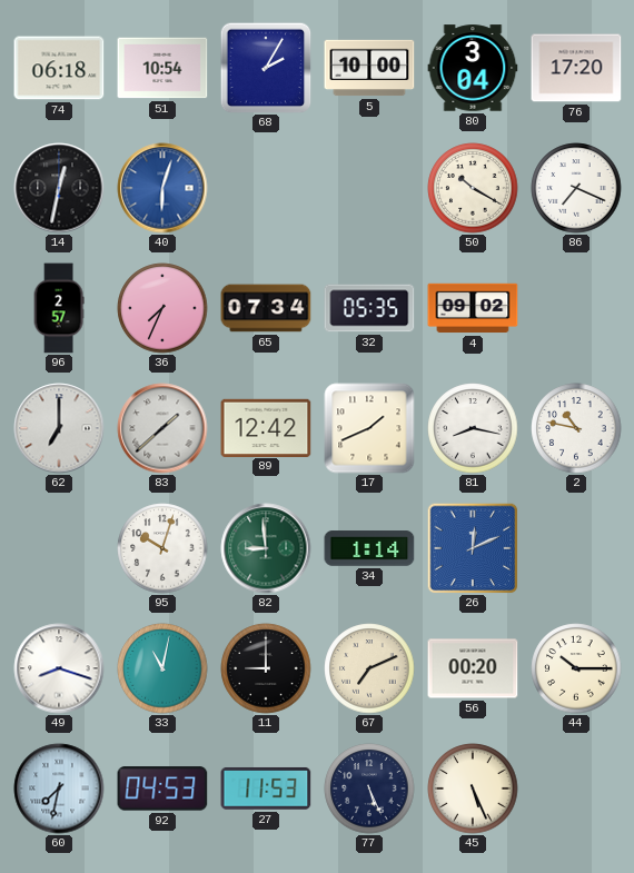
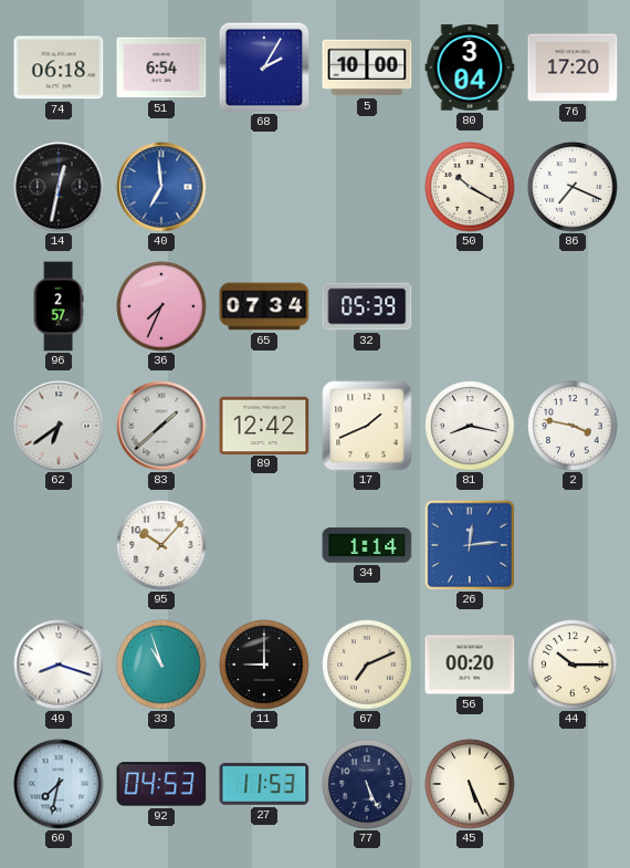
51: 10:54 -> 6:54
40: 6:03 -> 6:59
32: 05:35 -> 05:39
4: 09:02 -> none
62: 7:00 -> 6:39
2: 10:47 -> 3:47
95: 10:03 -> 10:07
82: 8:59 -> none
26: 12:11 -> 12:14
33: 11:02 -> 10:57
